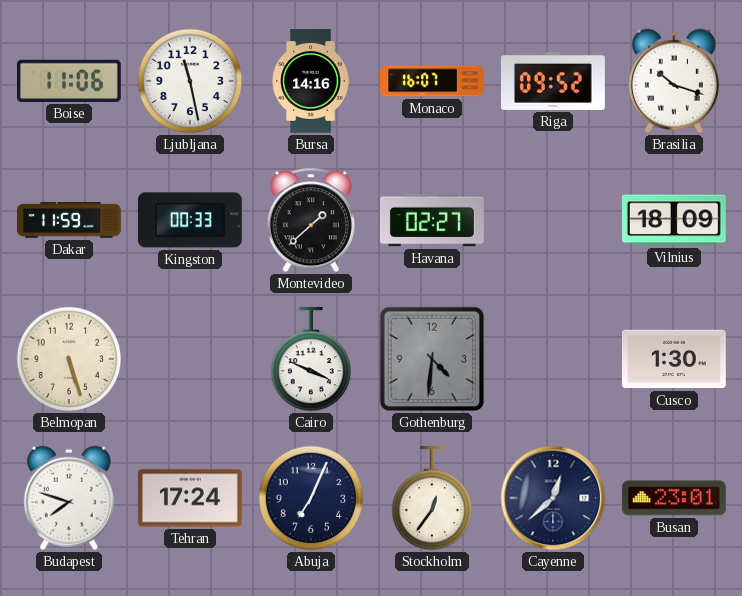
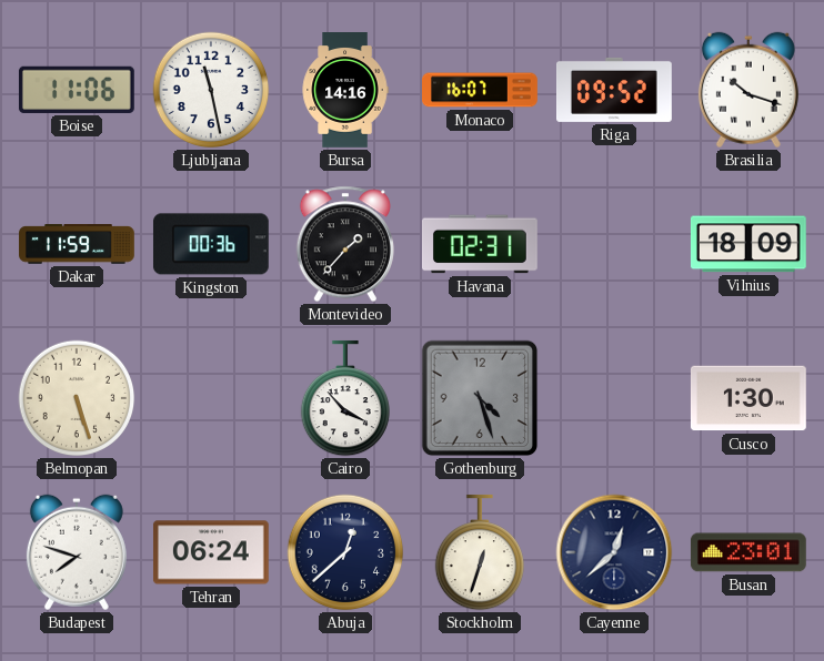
Kingston: 00:33 -> 00:36
Montevideo: 1:38 -> 1:37
Havana: 02:27 -> 02:31
Cairo: 3:49 -> 3:53
Gothenburg: 4:31 -> 4:27
Tehran: 17:24 -> 06:24
Abuja: 7:04 -> 12:38
Stockholm: 12:36 -> 12:33
